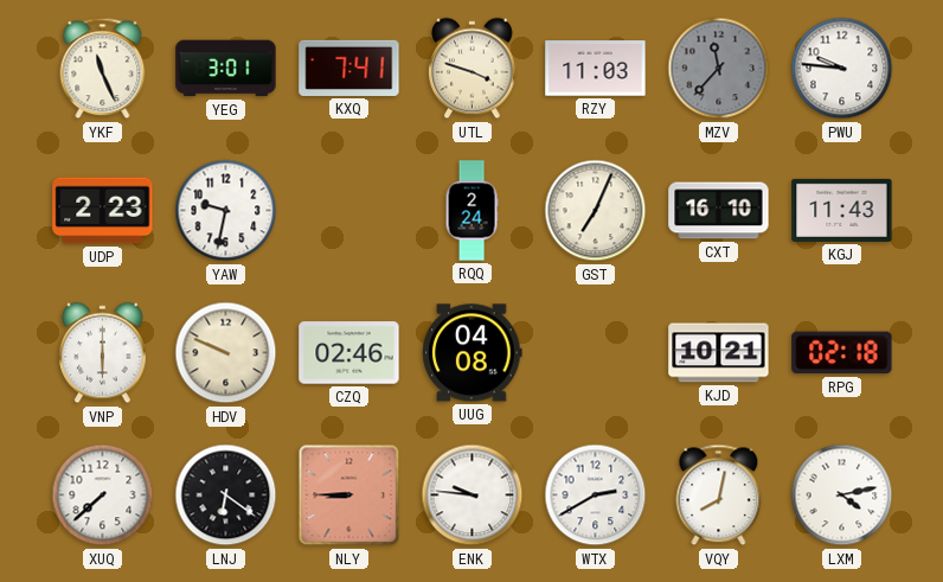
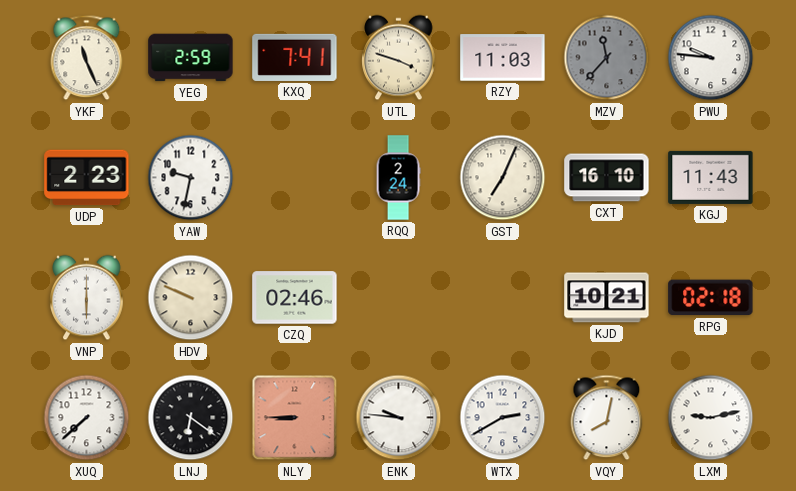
YEG: 3:01 -> 2:59
UUG: 04:08 -> none
LXM: 4:13 -> 9:13
